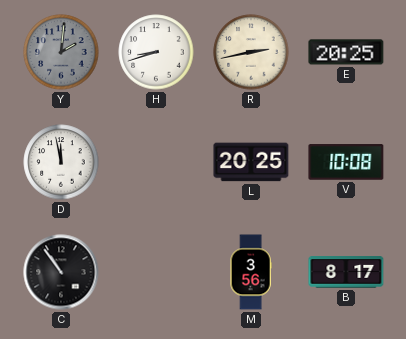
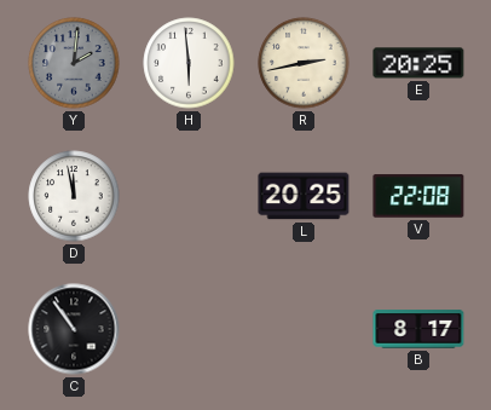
H: 8:42 -> 5:59
V: 10:08 -> 22:08
M: 3:56 -> none
